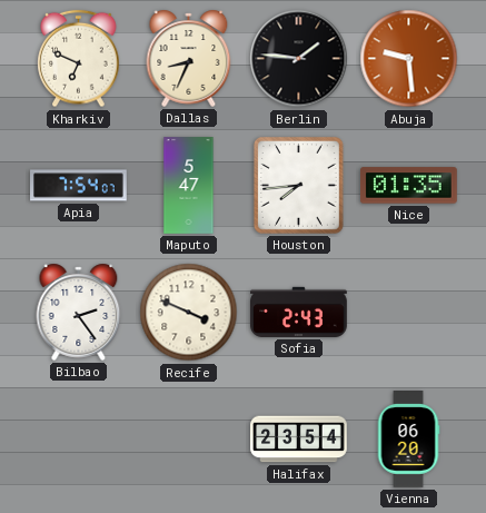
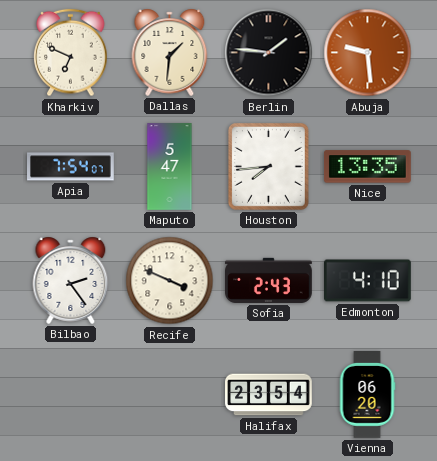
Dallas: 8:34 -> 1:31
Nice: 01:35 -> 13:35
Edmonton: none -> 4:10
